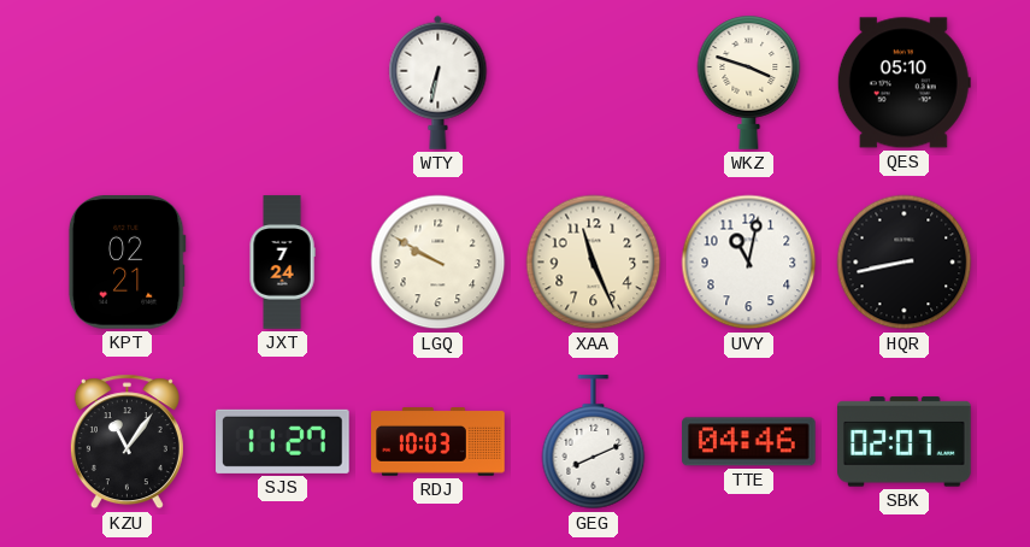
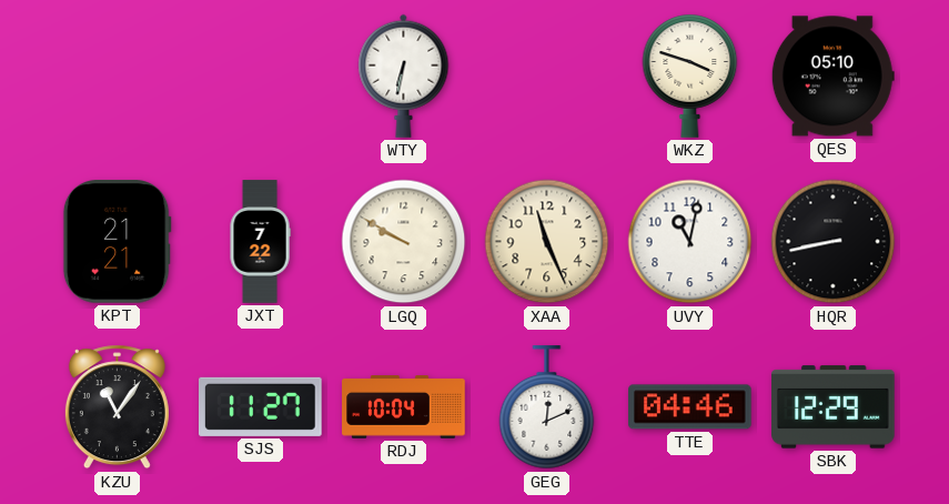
KPT: 02:21 -> 21:21
JXT: 7:24 -> 7:22
RDJ: 10:03 -> 10:04
GEG: 8:11 -> 12:11
SBK: 02:07 -> 12:29
